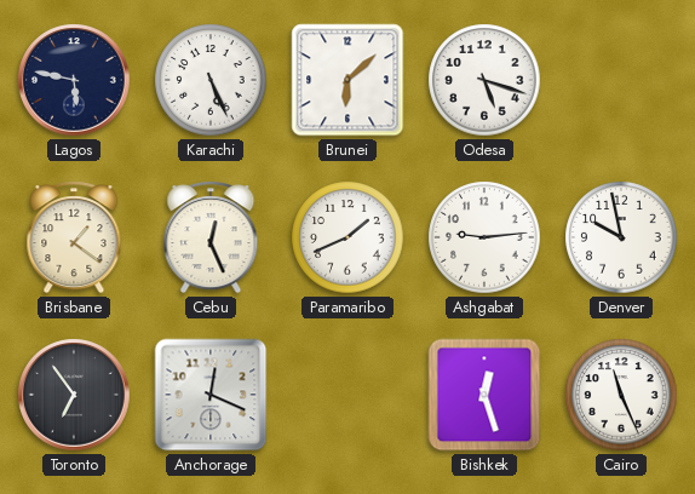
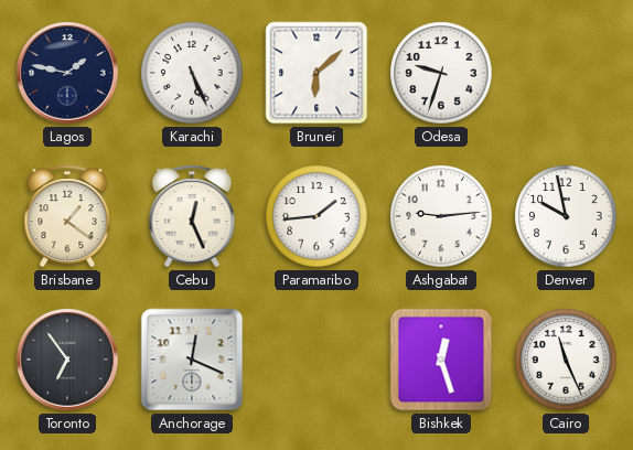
Lagos: 5:47 -> 1:47
Odesa: 5:18 -> 9:33
Paramaribo: 1:41 -> 1:44
